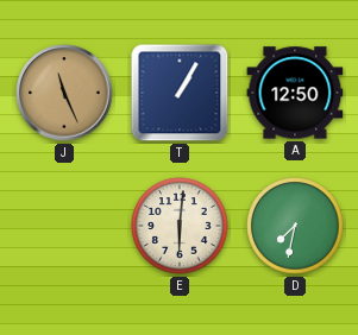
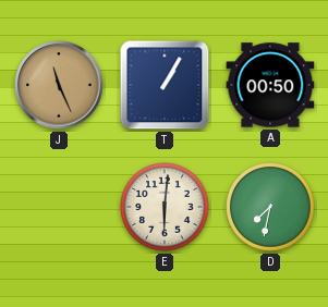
A: 12:50 -> 00:50
